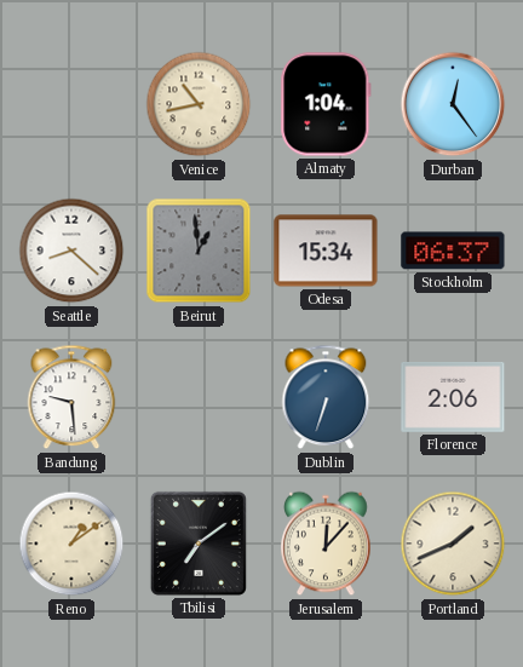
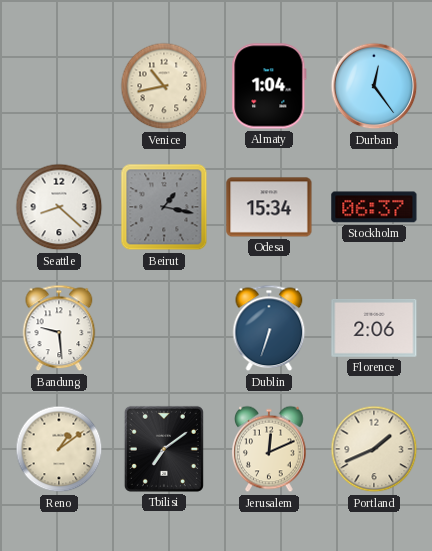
Beirut: 12:59 -> 1:17
Jerusalem: 12:07 -> 12:11
